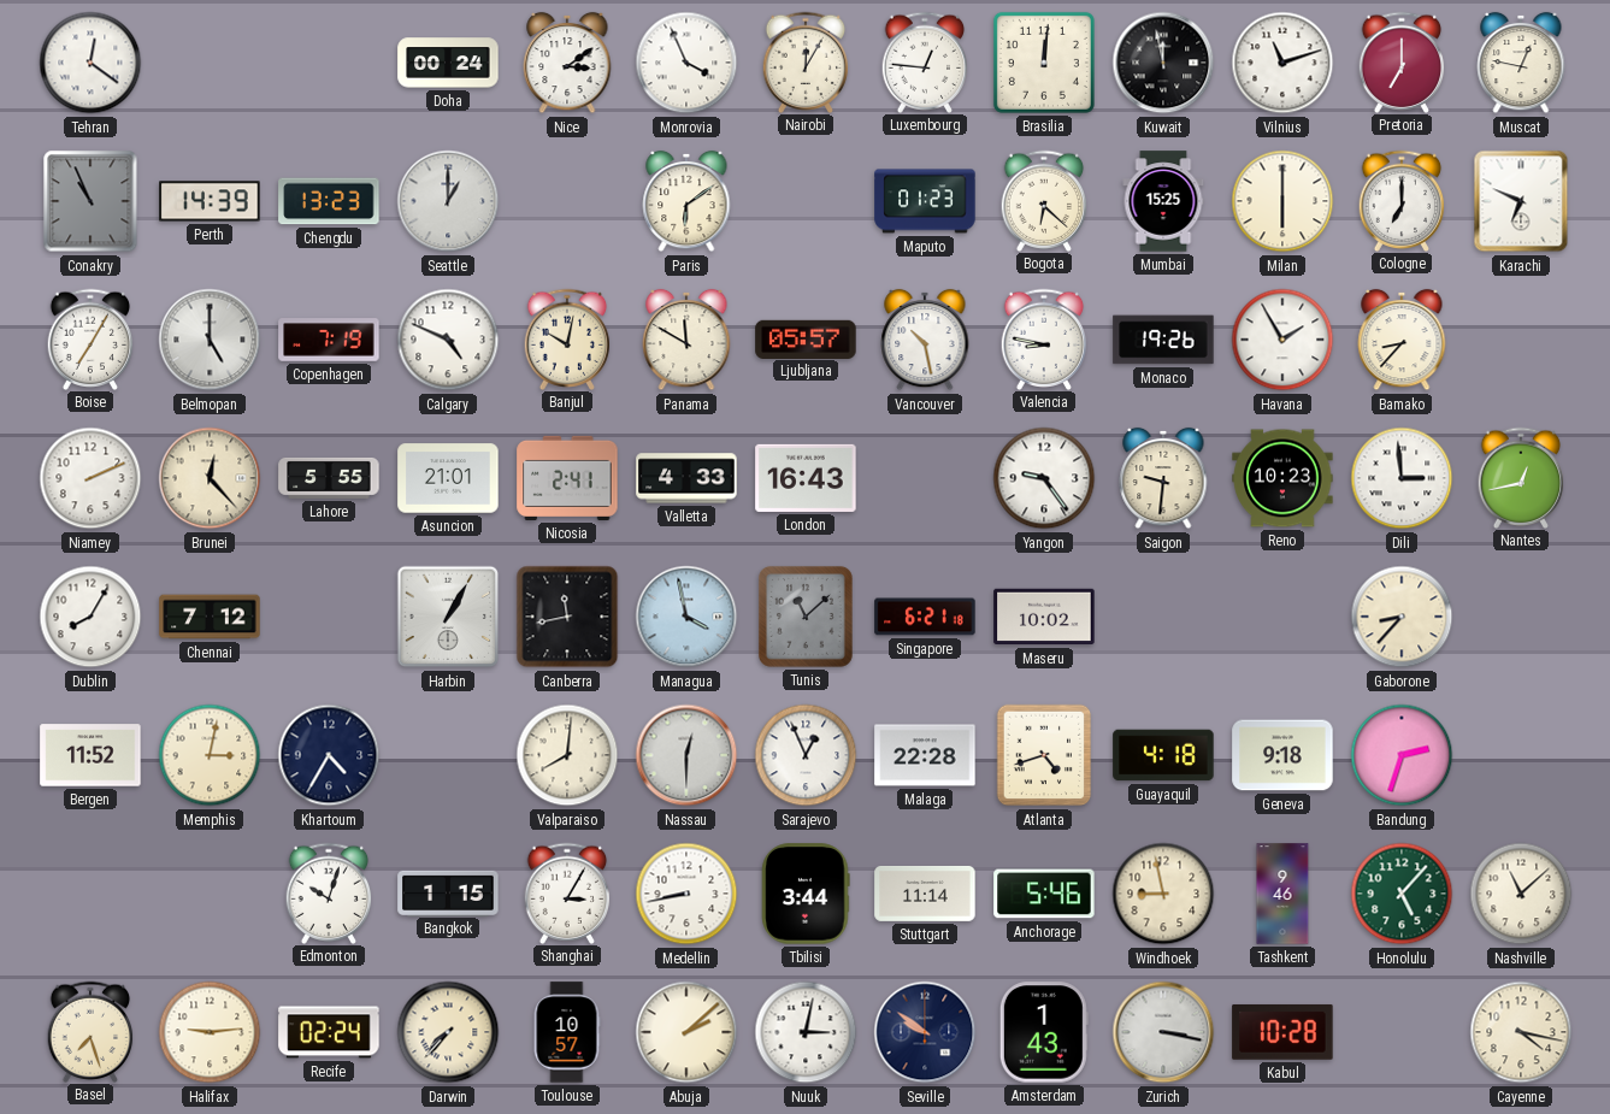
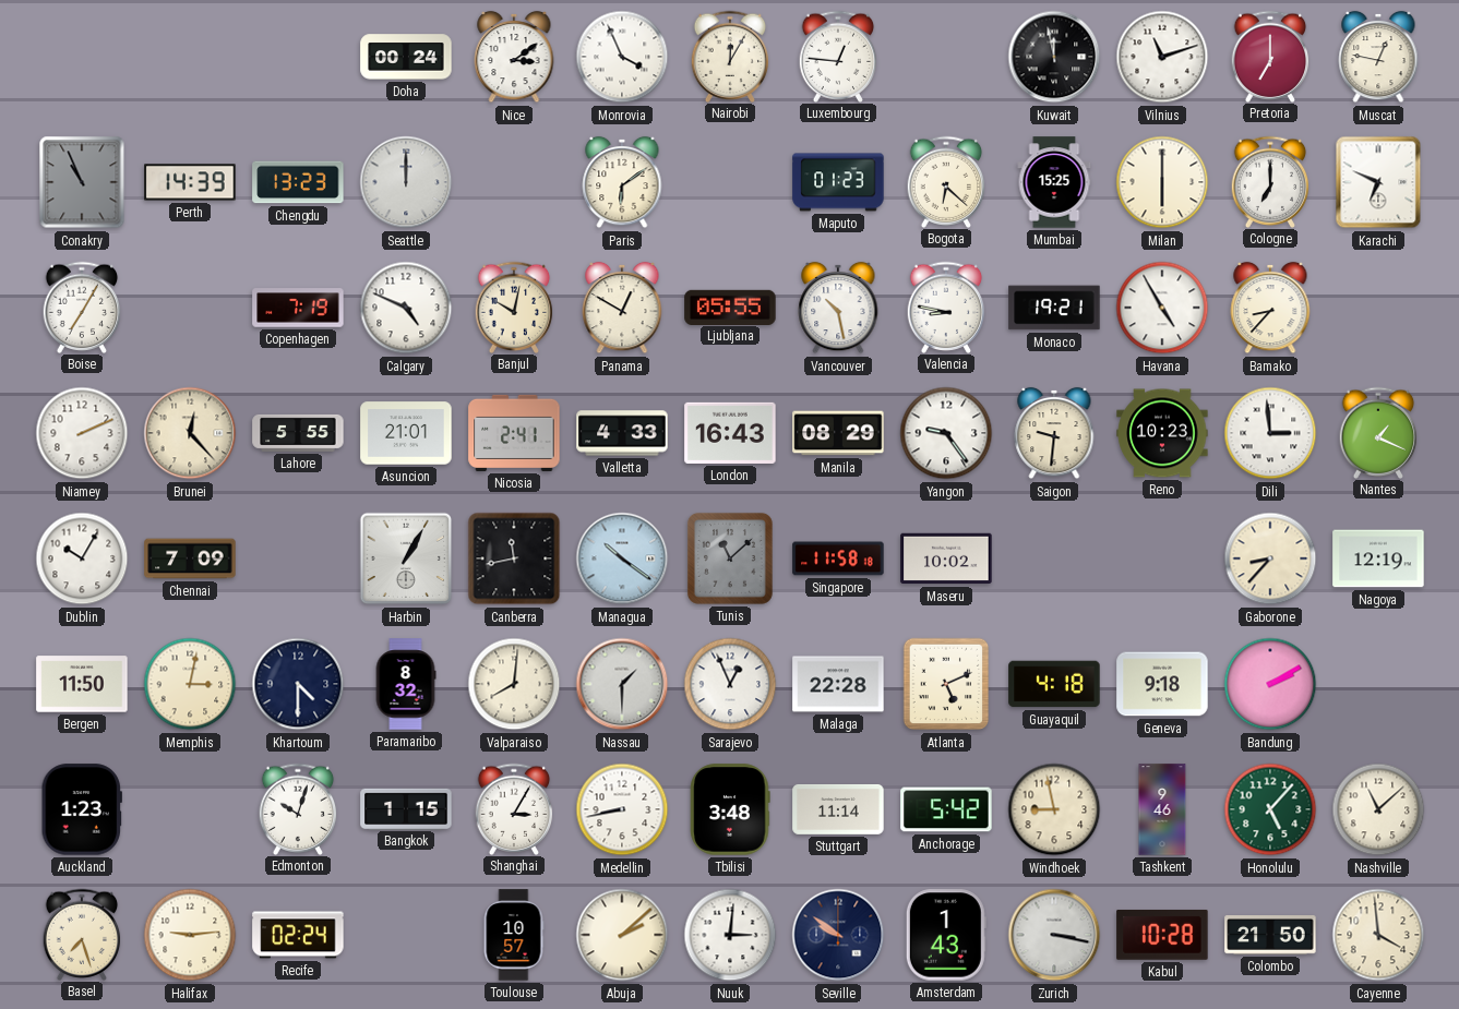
Tehran: 12:21 -> none
Brasilia: 12:01 -> none
Seattle: 1:00 -> 12:00
Belmopan: 5:00 -> none
Panama: 11:50 -> 12:50
Ljubljana: 05:57 -> 05:55
Monaco: 19:26 -> 19:21
Havana: 1:55 -> 4:55
Manila: none -> 08:29
Nantes: 12:43 -> 1:19
Dublin: 8:05 -> 10:05
Chennai: 7:12 -> 7:09
Managua: 3:58 -> 10:21
Singapore: 6:21 -> 11:58
Nagoya: none -> 12:19
Bergen: 11:52 -> 11:50
Khartoum: 4:35 -> 4:30
Paramaribo: none -> 8:32
Nassau: 12:30 -> 1:30
Atlanta: 4:42 -> 5:11
Bandung: 2:33 -> 2:10
Auckland: none -> 1:23
Tbilisi: 3:44 -> 3:48
Anchorage: 5:46 -> 5:42
Darwin: 7:37 -> none
Nuuk: 3:02 -> 3:01
Colombo: none -> 21:50
Cayenne: 4:17 -> 3:59
